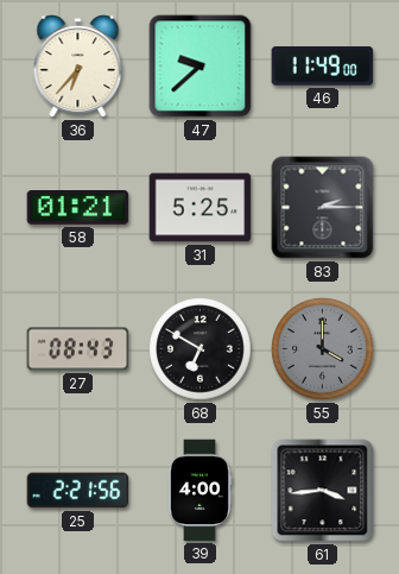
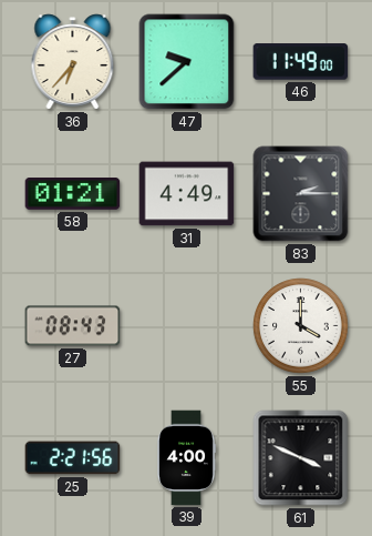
31: 5:25 -> 4:49
68: 6:50 -> none
55 dial: grey -> white
61: 3:44 -> 3:49
